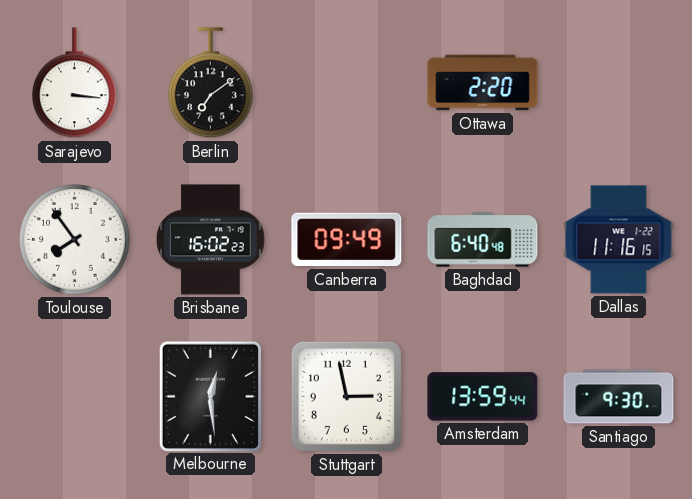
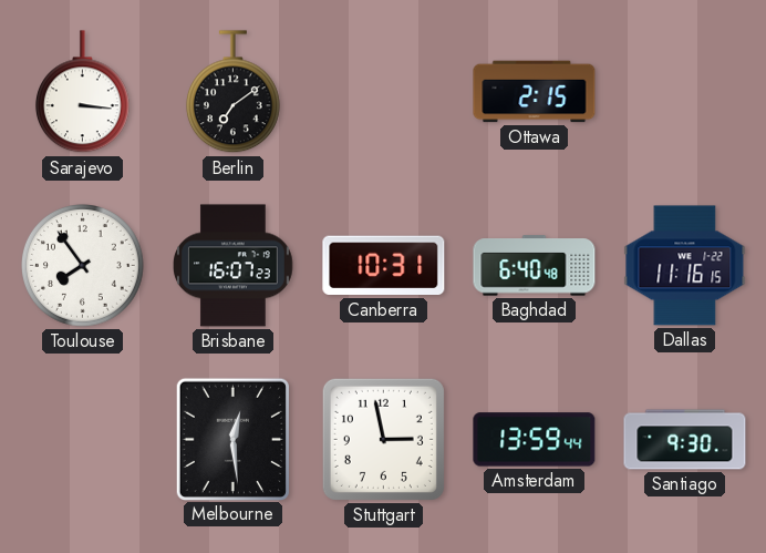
Ottawa: 2:20 -> 2:15
Brisbane: 16:02 -> 16:07
Canberra: 09:49 -> 10:31
